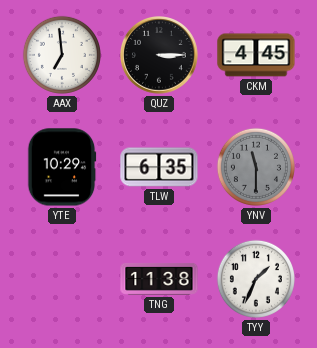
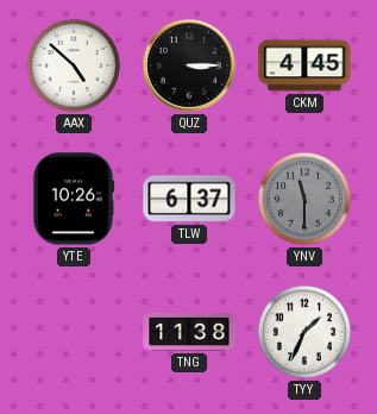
AAX: 6:59 -> 4:52
YTE: 10:29 -> 10:26
TLW: 6:35 -> 6:37
